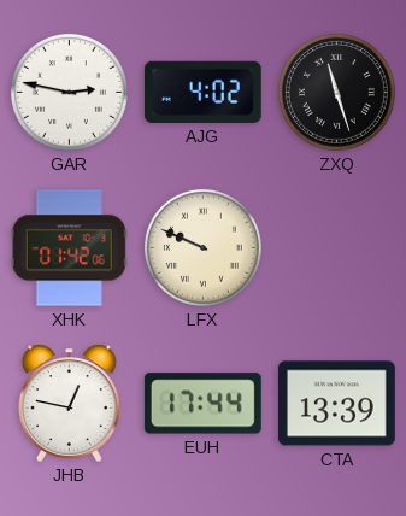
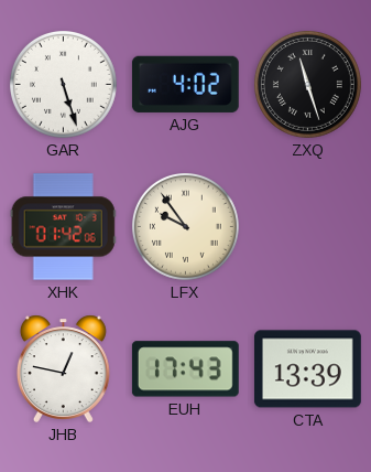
GAR: 2:47 -> 5:27
LFX: 9:49 -> 9:54
EUH: 17:44 -> 17:43
